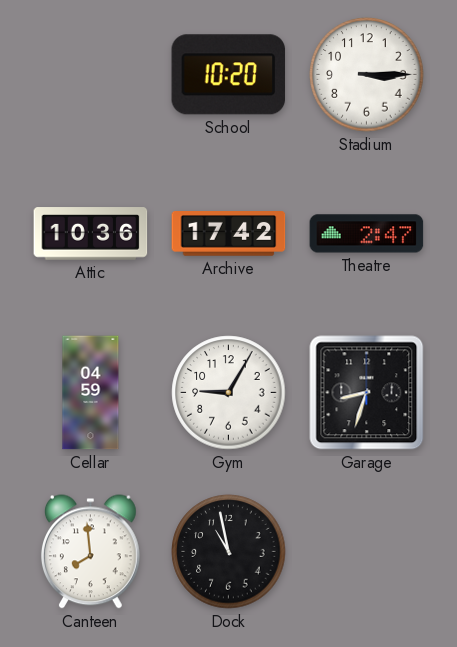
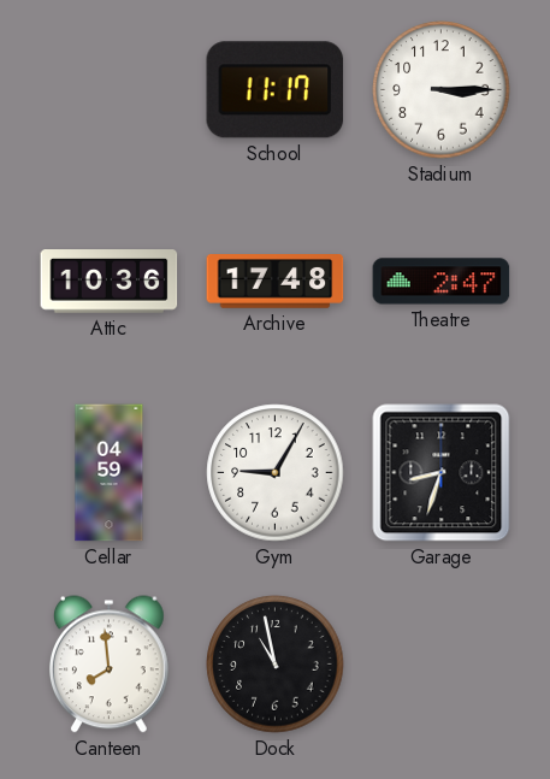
School: 10:20 -> 11:17
Archive: 17:42 -> 17:48
